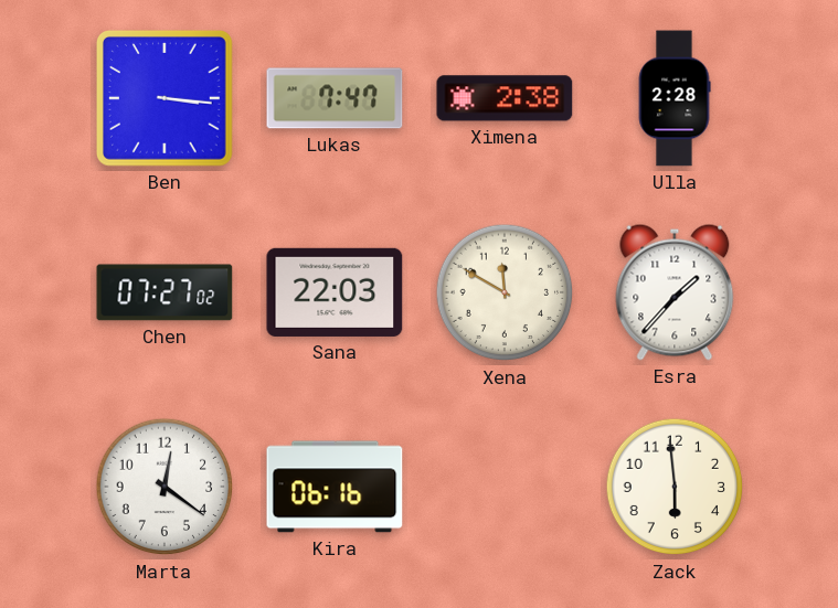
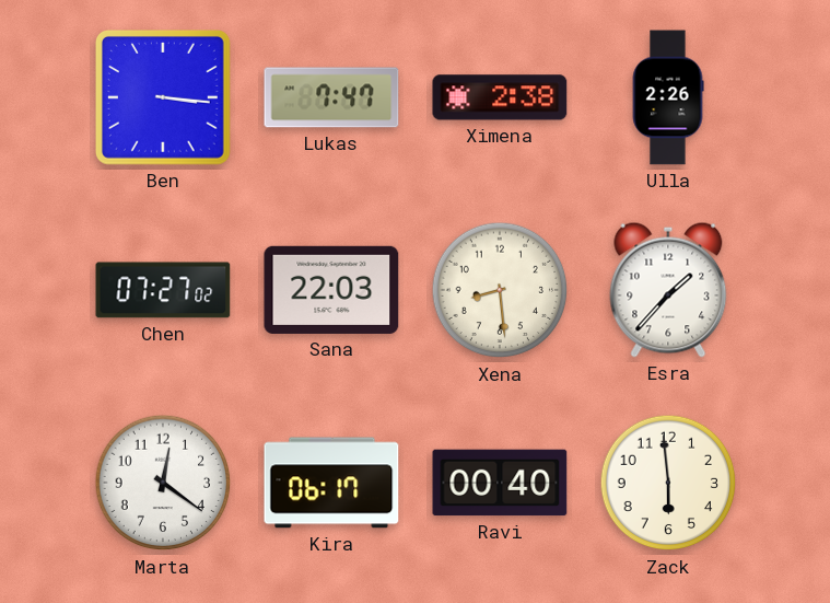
Ulla: 2:28 -> 2:26
Xena: 11:50 -> 8:29
Kira: 06:16 -> 06:17
Ravi: none -> 00:40
